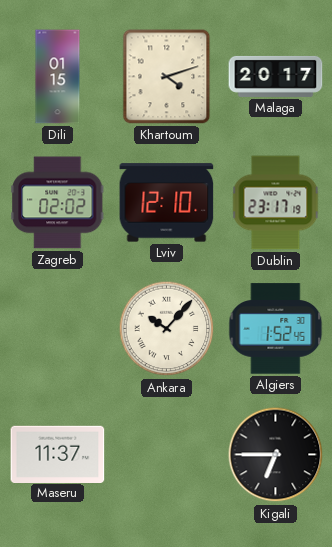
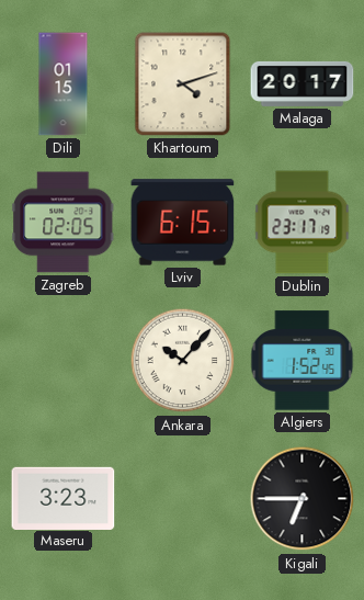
Zagreb: 02:02 -> 02:05
Lviv: 12:10 -> 6:15
Maseru: 11:37 -> 3:23
